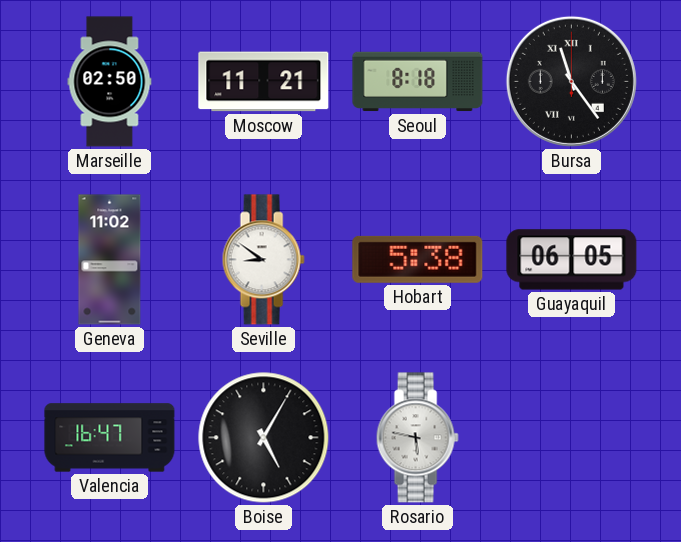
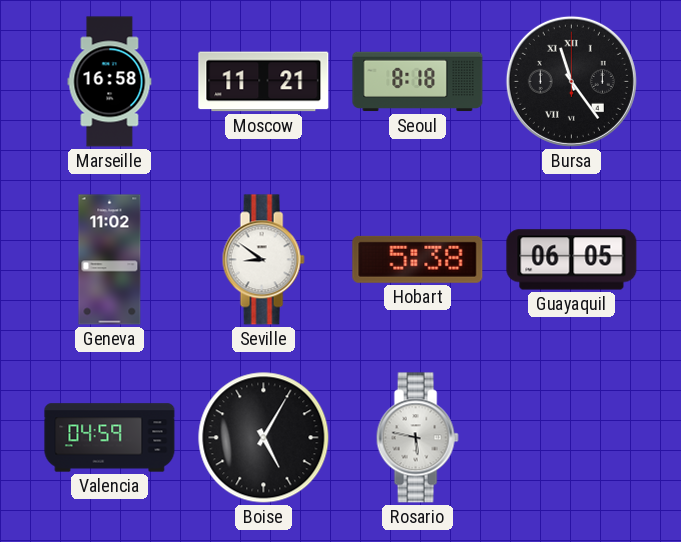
Marseille: 02:50 -> 16:58
Valencia: 16:47 -> 04:59
